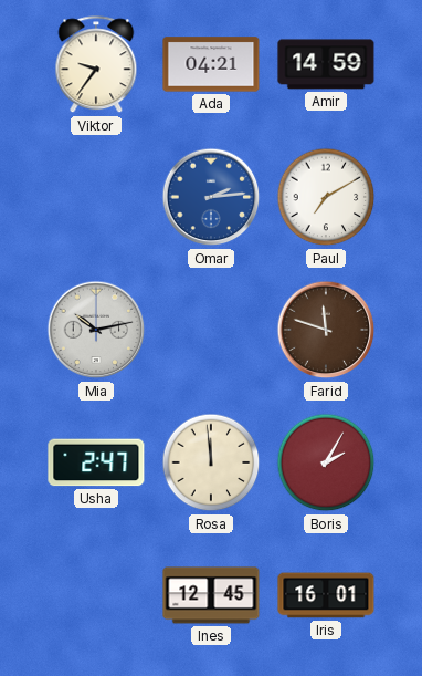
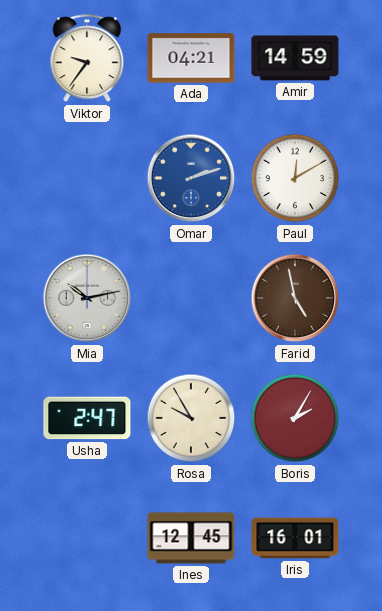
Omar: 2:14 -> 2:12
Paul: 7:10 -> 12:10
Farid: 11:48 -> 4:58
Rosa: 11:59 -> 9:55
